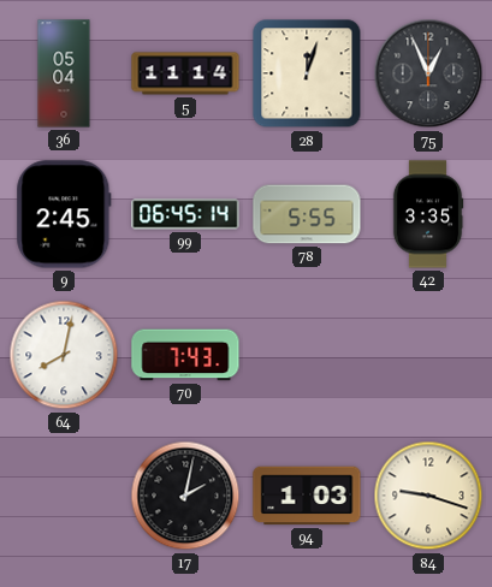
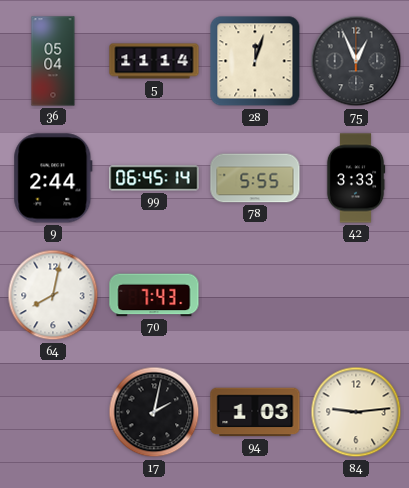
9: 2:45 -> 2:44
42: 3:35 -> 3:33
84: 9:18 -> 9:14
